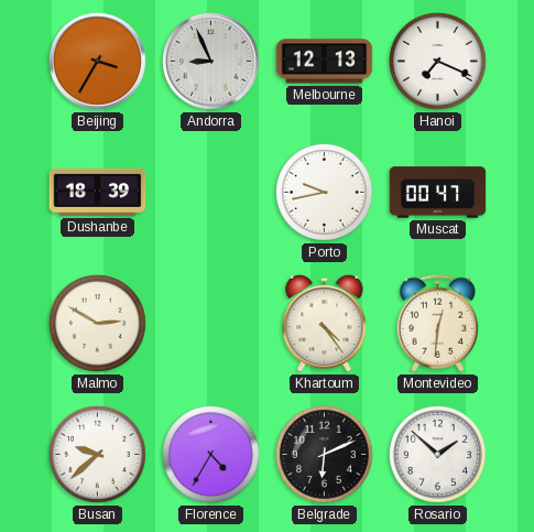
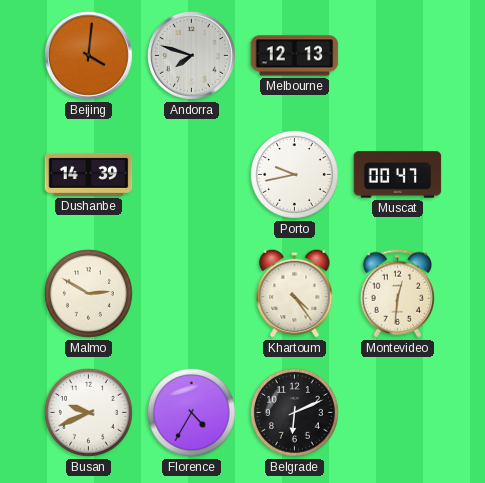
Beijing: 3:35 -> 4:01
Andorra: 8:56 -> 7:48
Hanoi: 7:19 -> none
Dushanbe: 18:39 -> 14:39
Busan: 9:38 -> 9:41
Rosario: 1:52 -> none
